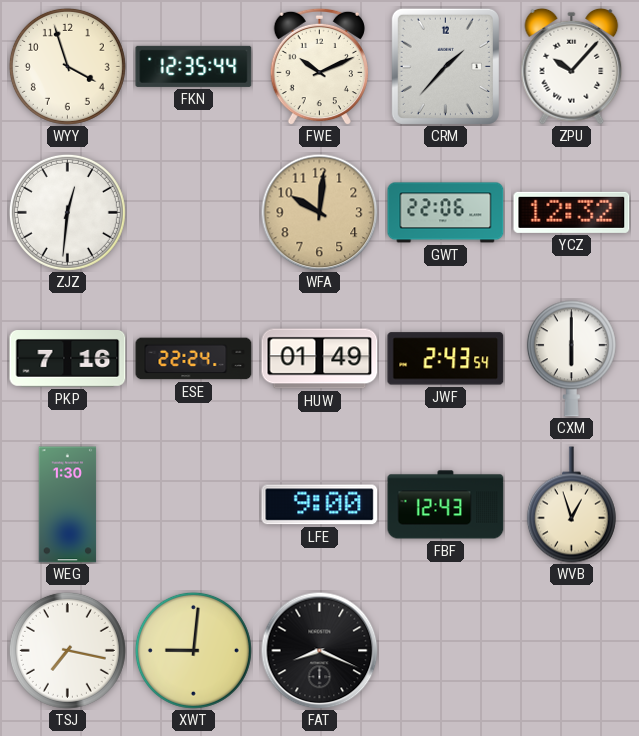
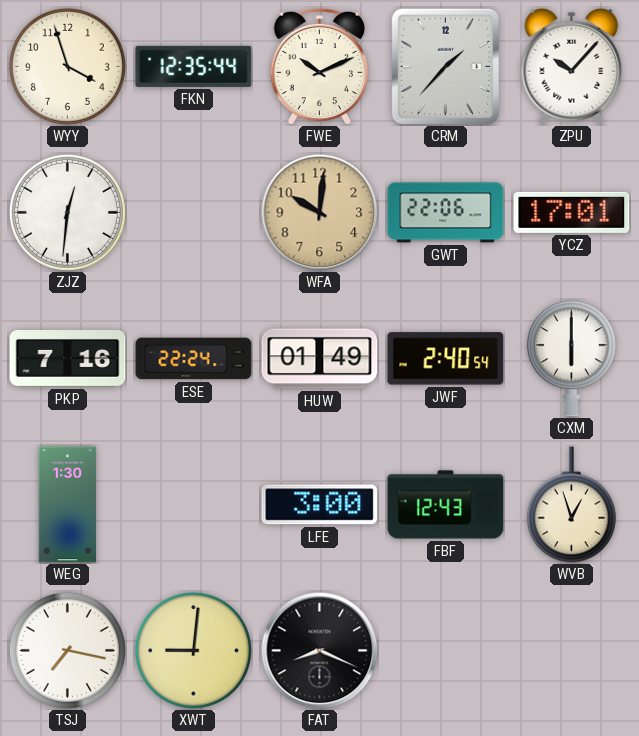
YCZ: 12:32 -> 17:01
JWF: 2:43 -> 2:40
LFE: 9:00 -> 3:00
